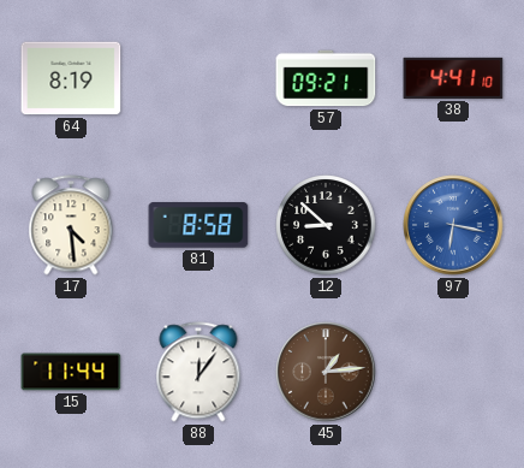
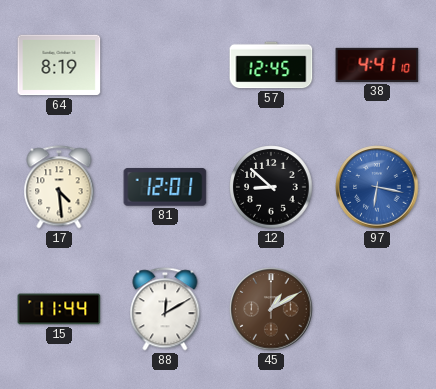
57: 09:21 -> 12:45
81: 8:58 -> 12:01
88: 12:06 -> 12:10
45: 1:14 -> 1:10
